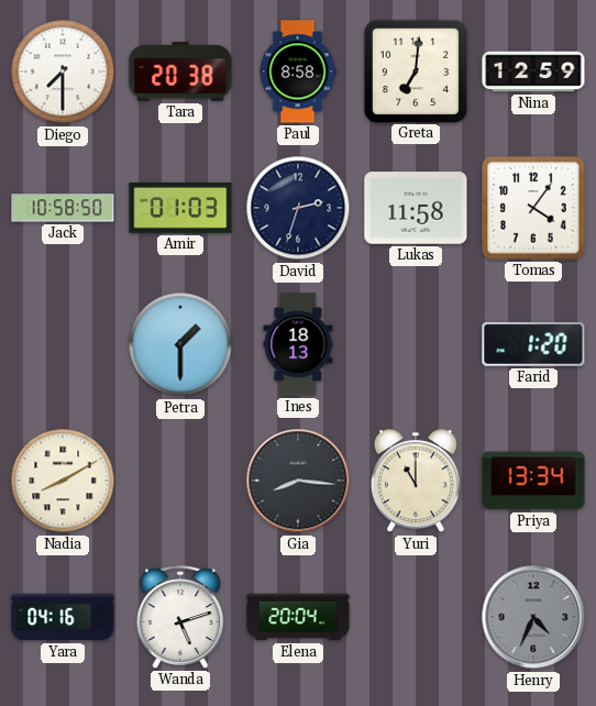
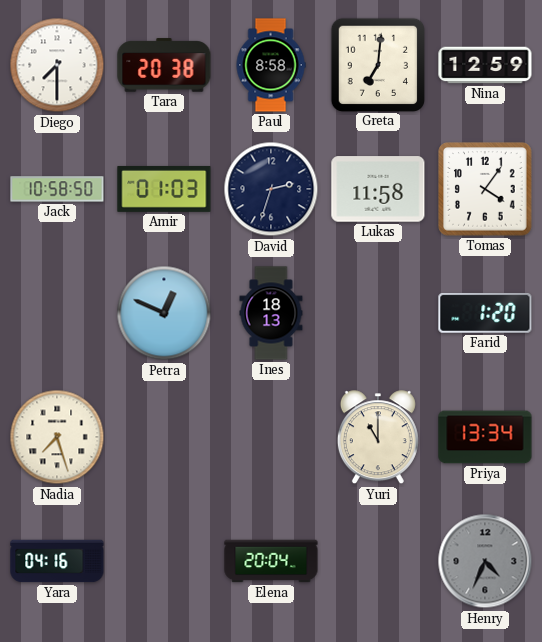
Petra: 1:30 -> 12:49
Nadia: 8:10 -> 7:27
Gia: 8:16 -> none
Wanda: 5:12 -> none
